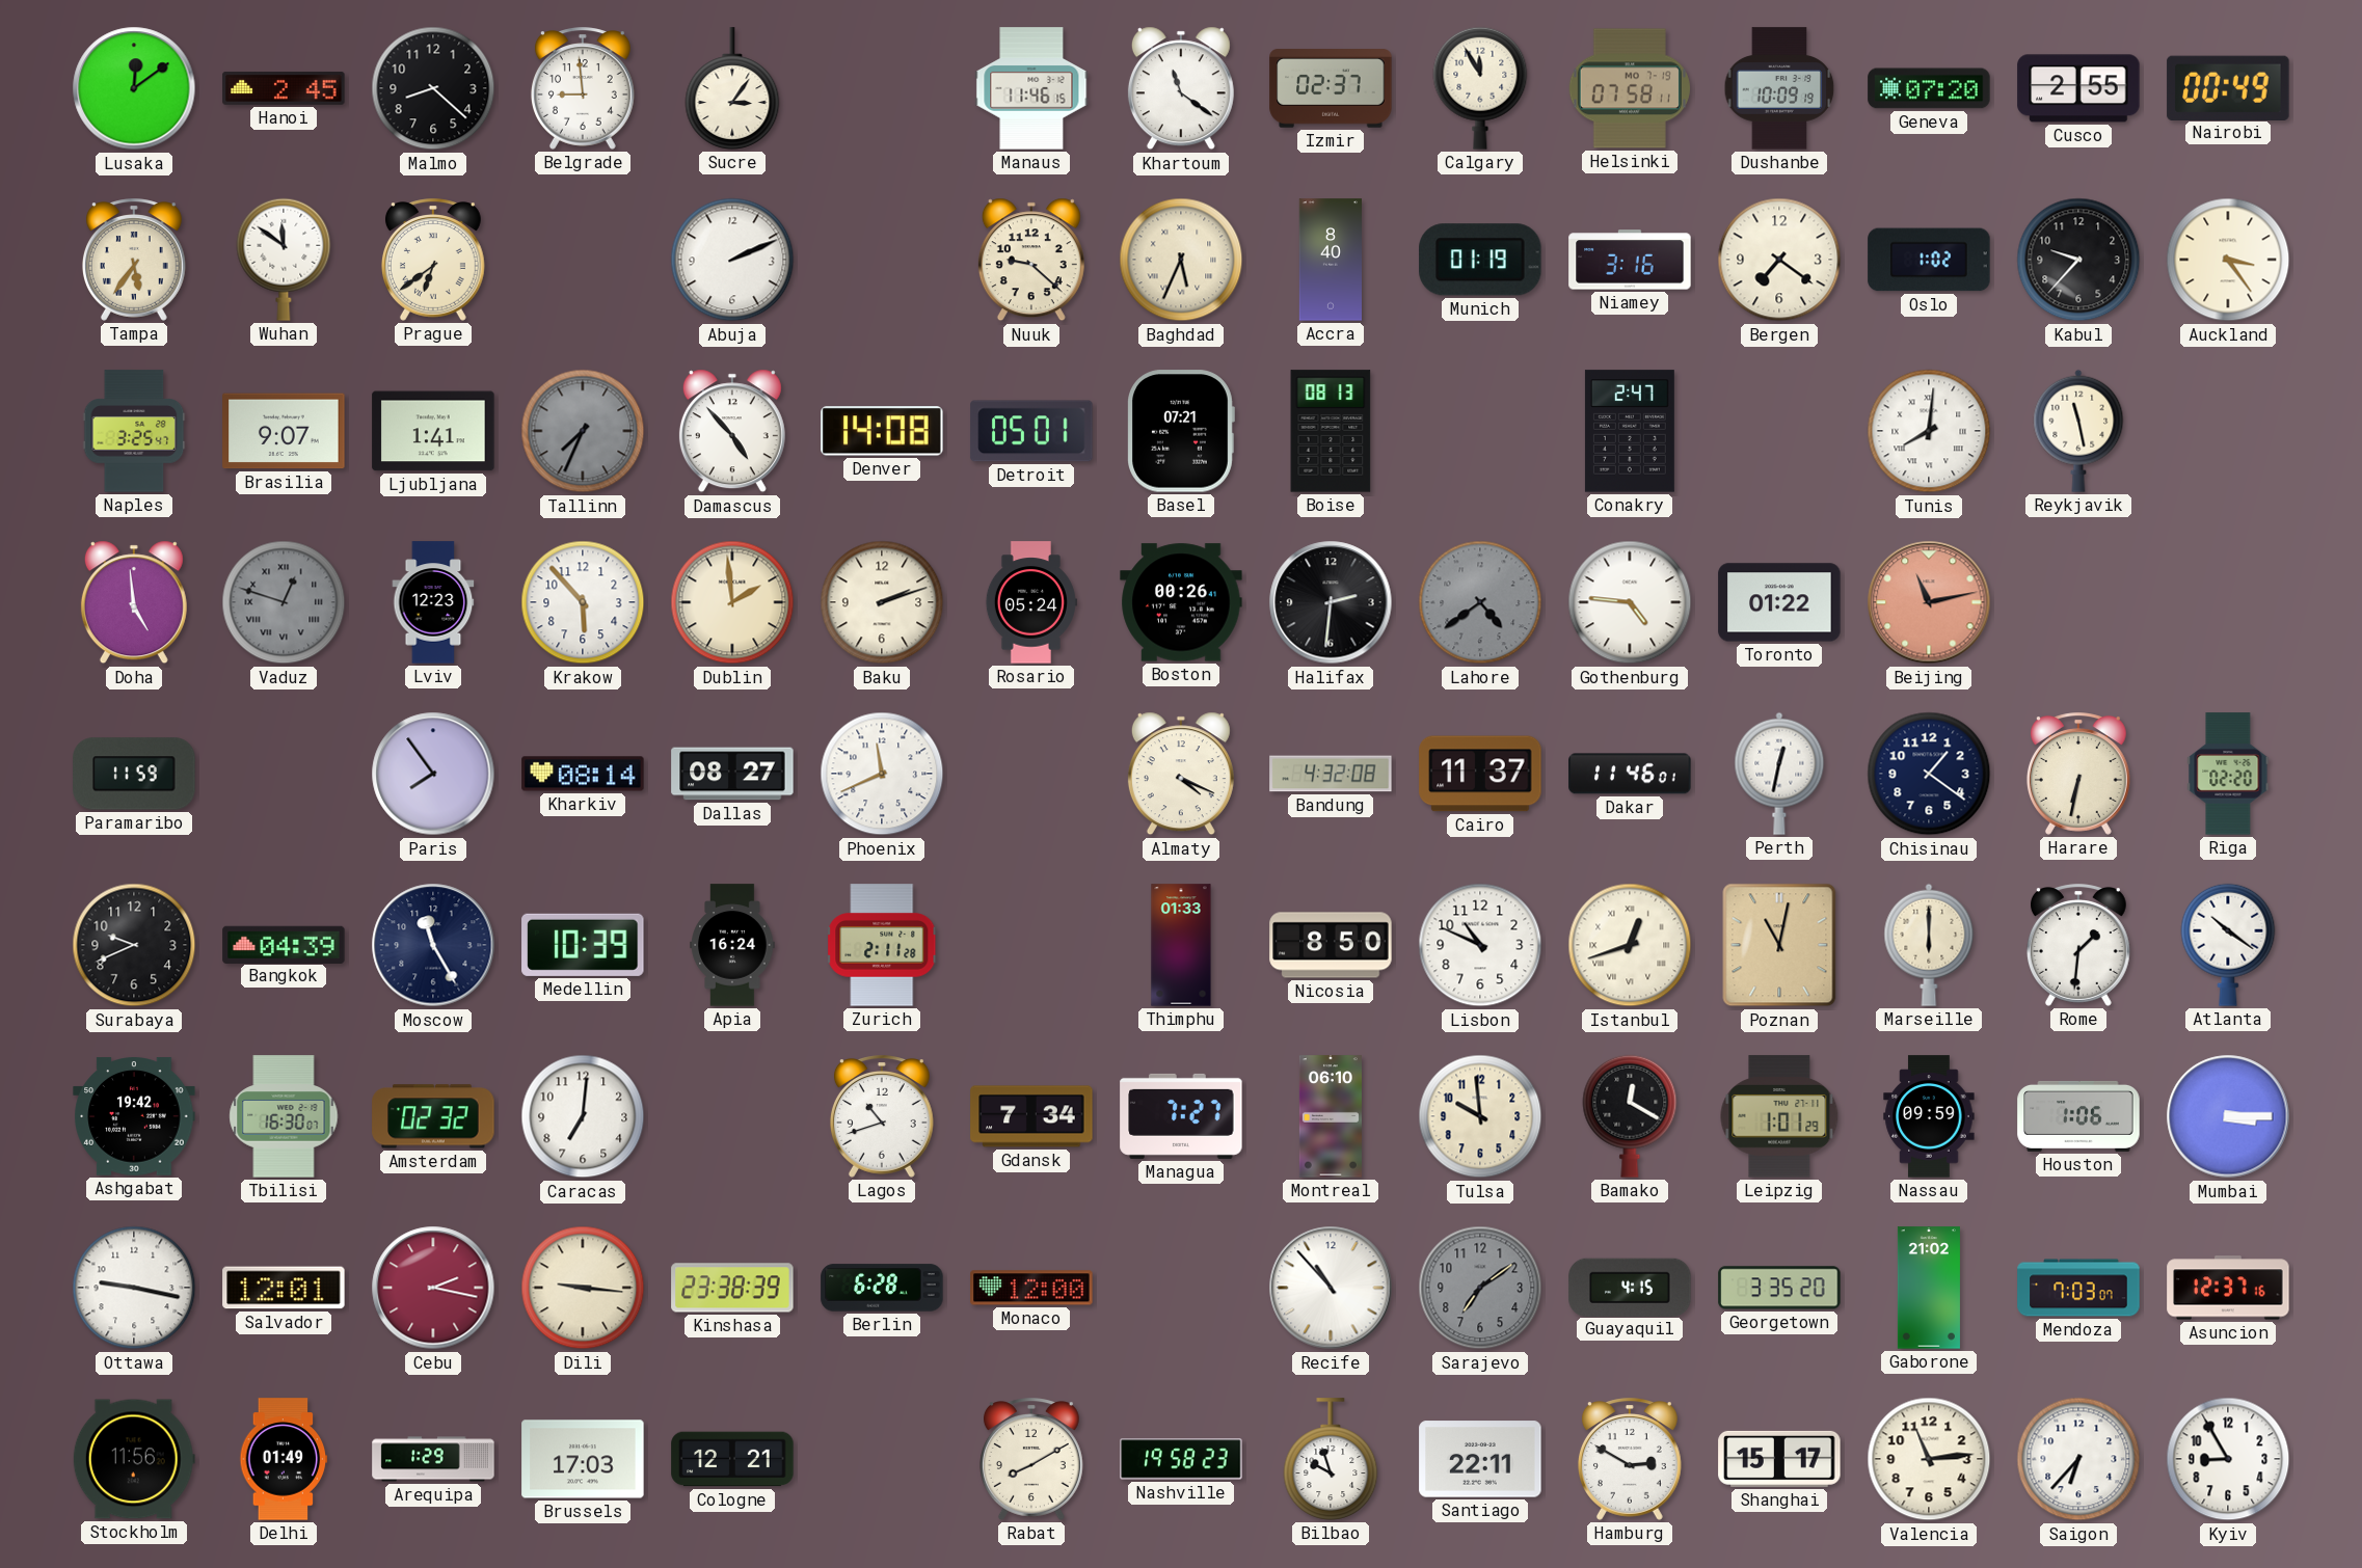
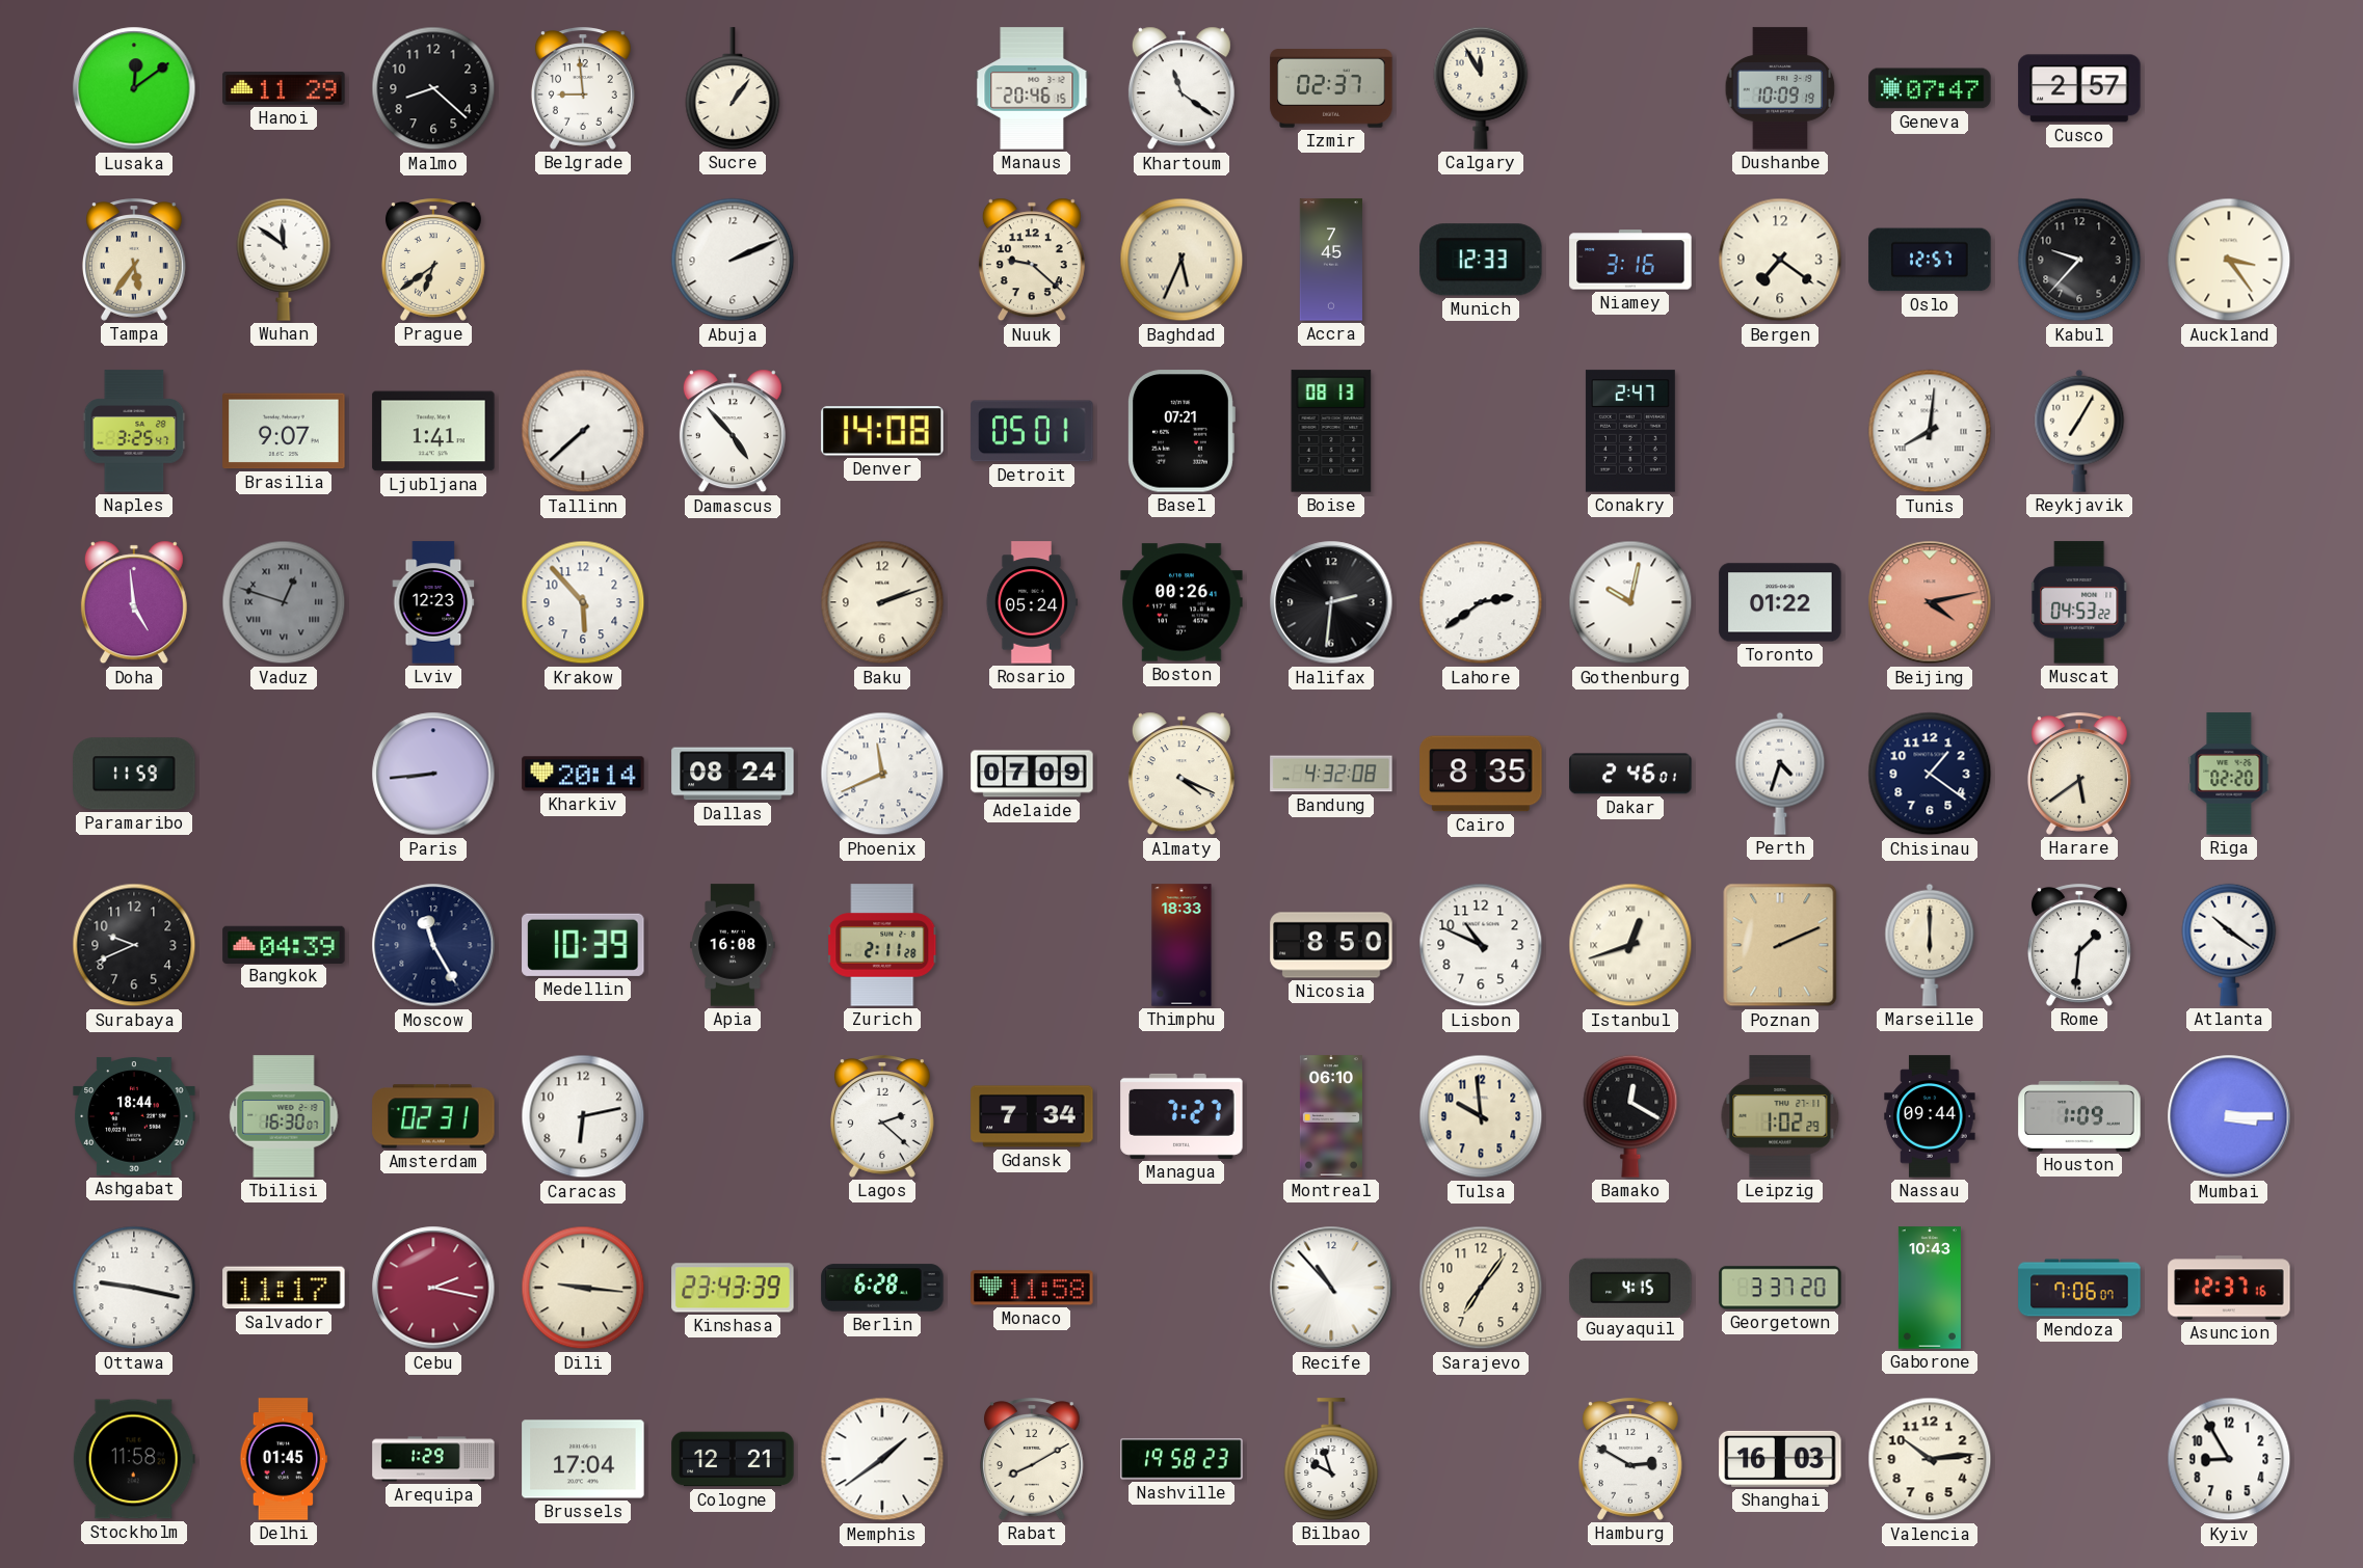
Hanoi: 2:45 -> 11:29
Sucre: 3:06 -> 1:06
Manaus: 11:46 -> 20:46
Helsinki: 07:58 -> none
Geneva: 07:20 -> 07:47
Cusco: 2:55 -> 2:57
Nairobi: 00:49 -> none
Accra: 8:40 -> 7:45
Munich: 01:19 -> 12:33
Oslo: 1:02 -> 12:57
Tallinn: 7:34 -> 7:38
Tallinn dial: grey -> white
Reykjavik: 11:28 -> 7:05
Dublin: 1:59 -> none
Lahore: 4:39 -> 2:39
Lahore dial: grey -> white
Gothenburg: 4:46 -> 10:02
Beijing: 11:13 -> 4:13
Muscat: none -> 04:53
Paris: 7:54 -> 8:44
Kharkiv: 08:14 -> 20:14
Dallas: 08:27 -> 08:24
Adelaide: none -> 07:09
Cairo: 11:37 -> 8:35
Dakar: 11:46 -> 2:46
Perth: 12:32 -> 4:33
Harare: 6:32 -> 5:39
Apia: 16:24 -> 16:08
Thimphu: 01:33 -> 18:33
Poznan: 11:02 -> 2:11
Ashgabat: 19:42 -> 18:44
Amsterdam: 02:32 -> 02:31
Caracas: 7:01 -> 6:13
Lagos: 10:42 -> 2:22
Leipzig: 1:01 -> 1:02
Nassau: 09:59 -> 09:44
Houston: 1:06 -> 1:09
Salvador: 12:01 -> 11:17
Kinshasa: 23:38 -> 23:43
Monaco: 12:00 -> 11:58
Sarajevo: 7:09 -> 7:06
Sarajevo dial: grey -> cream
Georgetown: 3:35 -> 3:37
Gaborone: 21:02 -> 10:43
Mendoza: 7:03 -> 7:06
Stockholm: 11:56 -> 11:58
Delhi: 01:49 -> 01:45
Brussels: 17:03 -> 17:04
Memphis: none -> 1:39
Santiago: 22:11 -> none
Shanghai: 15:17 -> 16:03
Valencia: 11:14 -> 10:14
Saigon: 6:37 -> none
